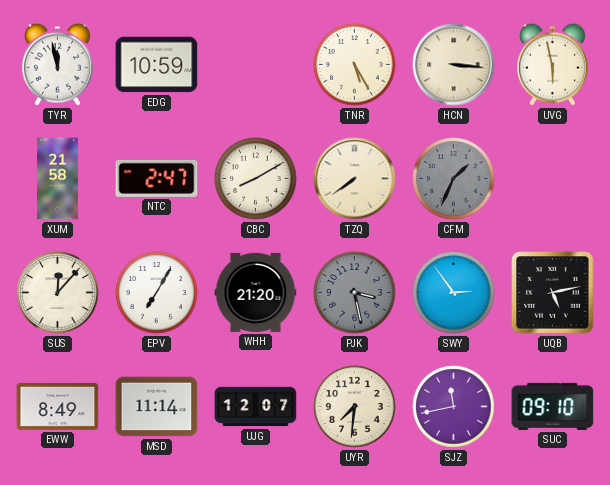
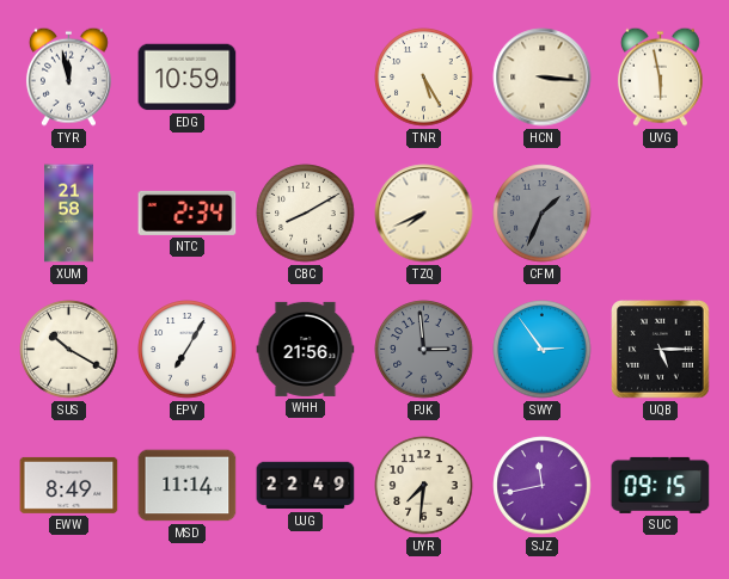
NTC: 2:47 -> 2:34
TZQ: 7:39 -> 7:41
SUS: 12:07 -> 10:20
WHH: 21:20 -> 21:56
PJK: 3:28 -> 2:59
UQB: 5:13 -> 5:15
UJG: 12:07 -> 22:49
SUC: 09:10 -> 09:15
